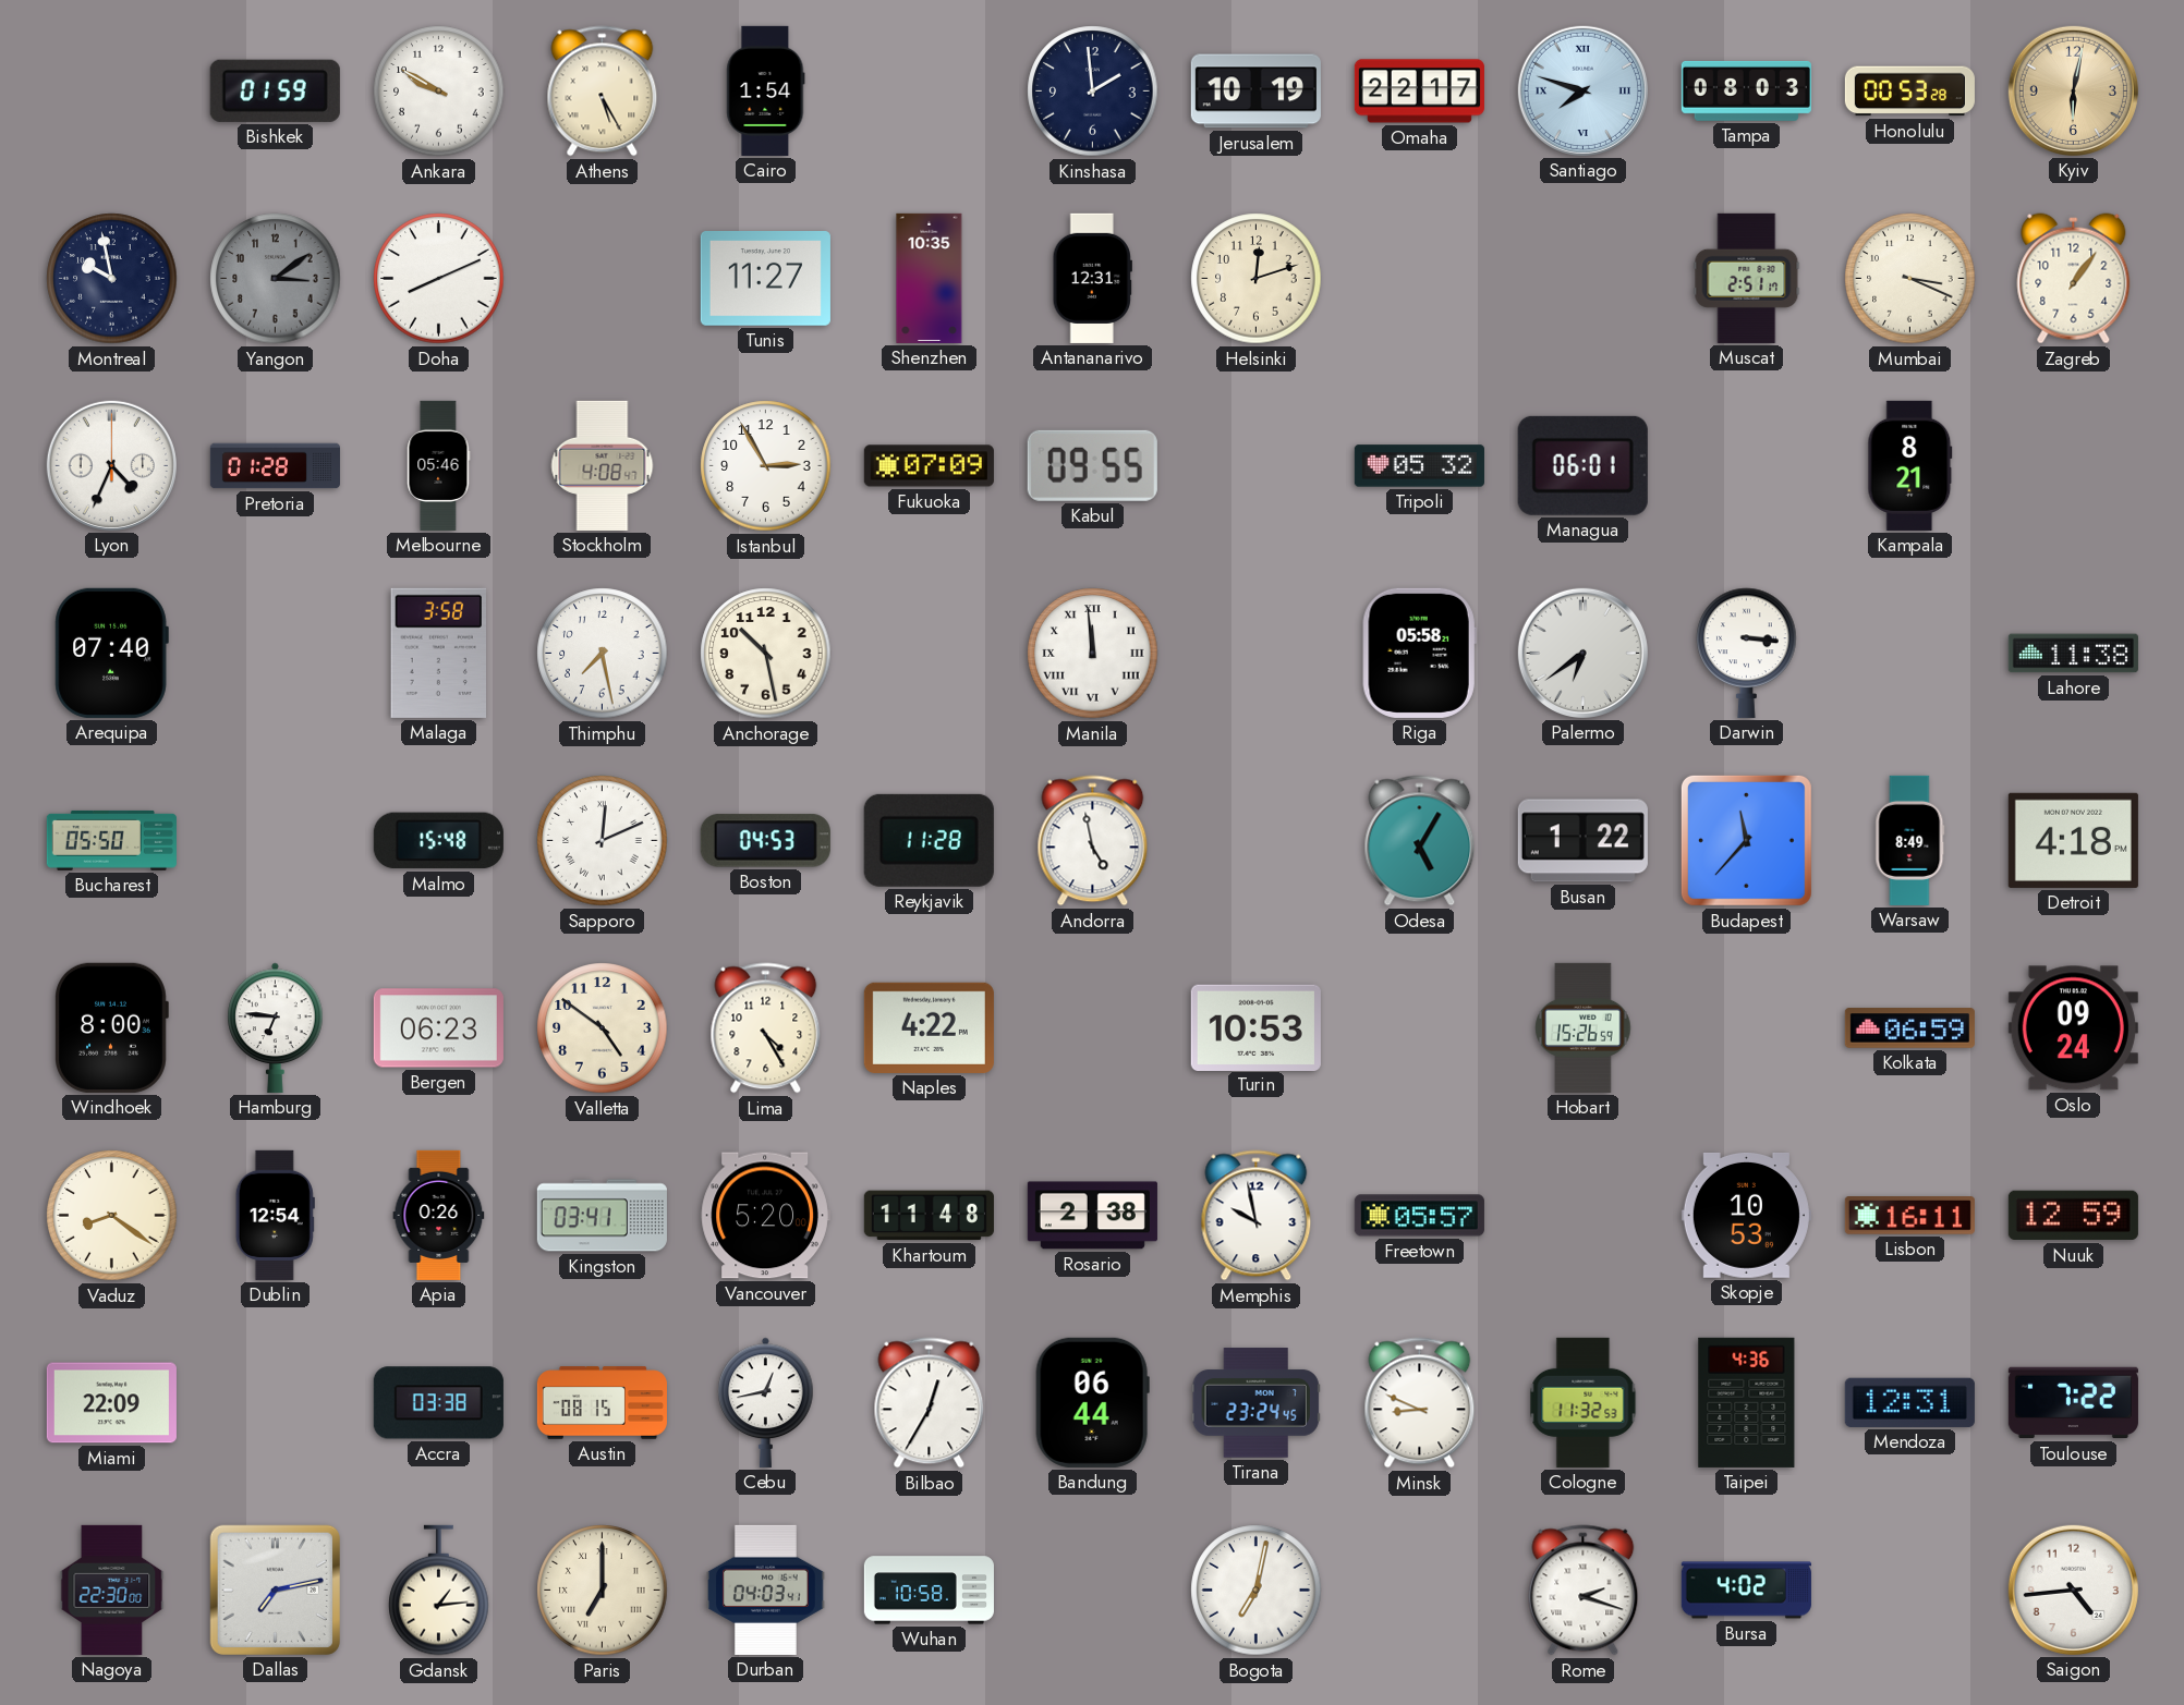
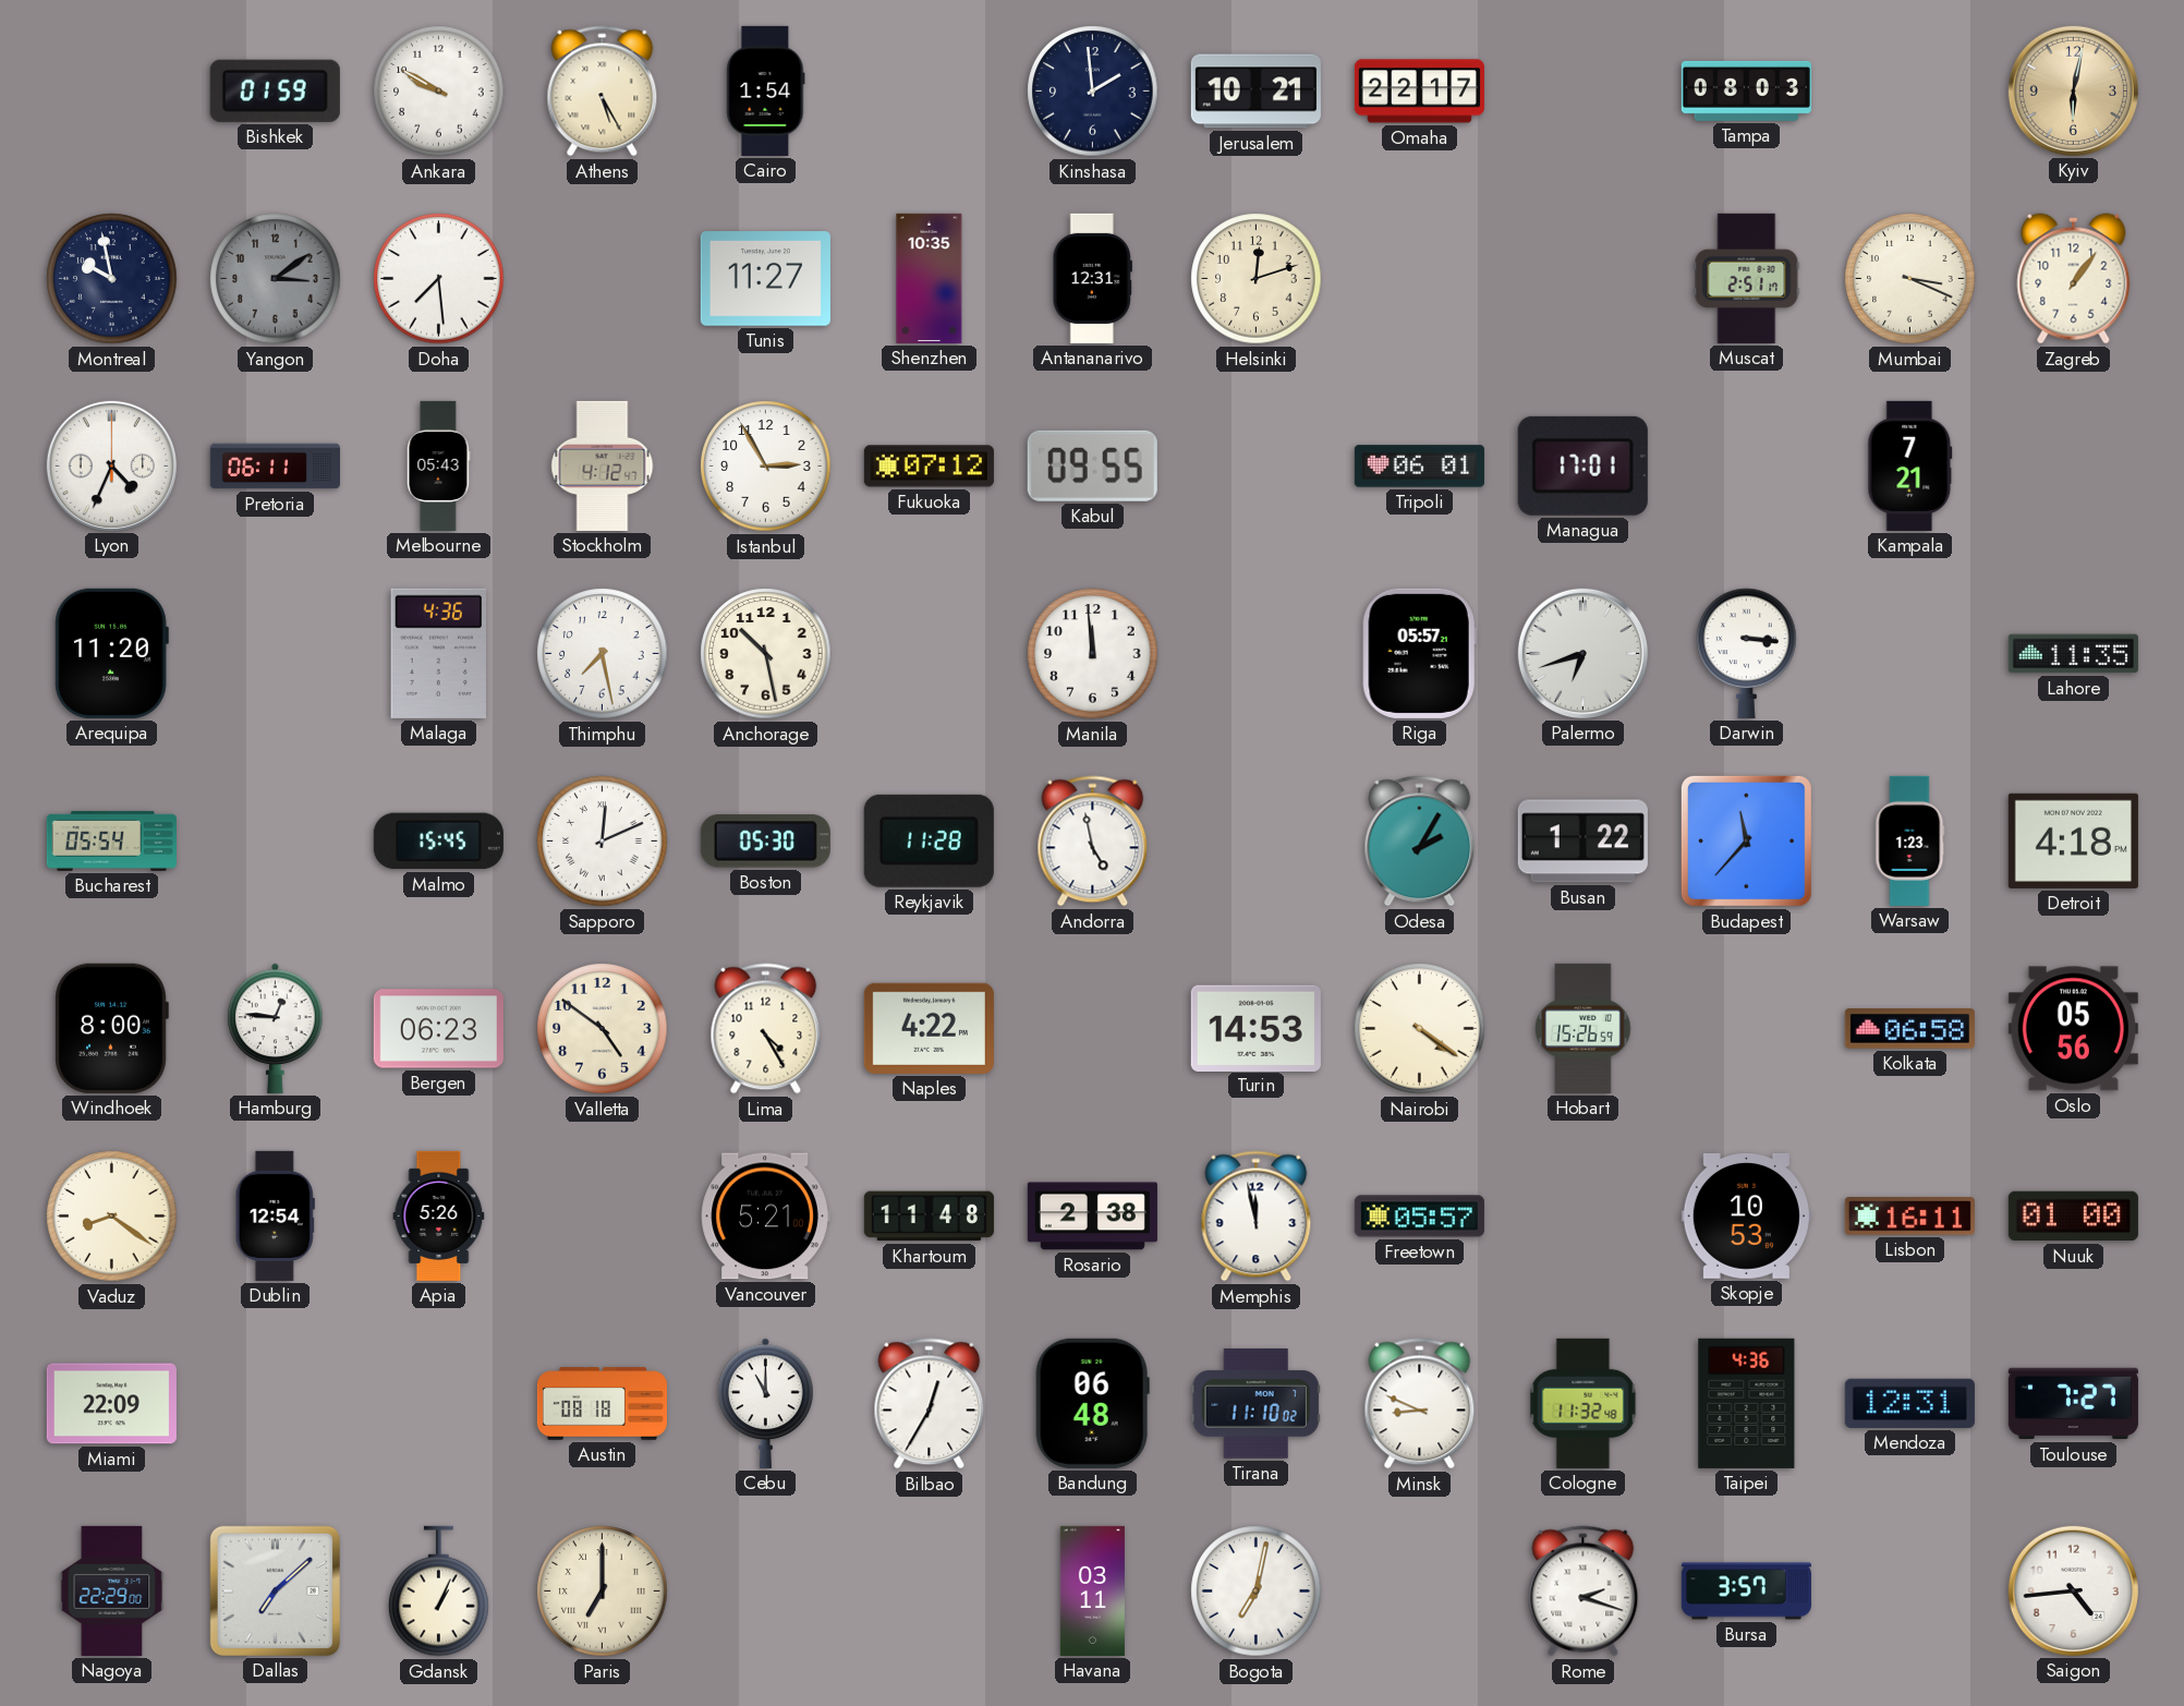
Jerusalem: 10:19 -> 10:21
Santiago: 7:48 -> none
Honolulu: 00:53 -> none
Doha: 8:11 -> 7:29
Pretoria: 01:28 -> 06:11
Melbourne: 05:46 -> 05:43
Stockholm: 4:08 -> 4:12
Fukuoka: 07:09 -> 07:12
Tripoli: 05:32 -> 06:01
Managua: 06:01 -> 17:01
Kampala: 8:21 -> 7:21
Arequipa: 07:40 -> 11:20
Malaga: 3:58 -> 4:36
Manila numerals: Roman -> Arabic
Riga: 05:58 -> 05:57
Palermo: 6:39 -> 6:42
Lahore: 11:38 -> 11:35
Bucharest: 05:50 -> 05:54
Malmo: 15:48 -> 15:45
Boston: 04:53 -> 05:30
Odesa: 5:05 -> 2:05
Warsaw: 8:49 -> 1:23
Hamburg: 6:46 -> 12:46
Turin: 10:53 -> 14:53
Nairobi: none -> 4:21
Kolkata: 06:59 -> 06:58
Oslo: 09:24 -> 05:56
Apia: 0:26 -> 5:26
Kingston: 03:41 -> none
Vancouver: 5:20 -> 5:21
Memphis: 9:58 -> 11:58
Nuuk: 12:59 -> 01:00
Accra: 03:38 -> none
Austin: 08:15 -> 08:18
Cebu: 12:43 -> 11:00
Bandung: 06:44 -> 06:48
Tirana: 23:24 -> 11:10
Cologne: 11:32:53 -> 11:32:48
Toulouse: 7:22 -> 7:27
Nagoya: 22:30 -> 22:29
Dallas: 7:13 -> 7:08
Gdansk: 1:14 -> 1:04
Durban: 04:03 -> none
Wuhan: 10:58 -> none
Havana: none -> 03:11
Bursa: 4:02 -> 3:57
